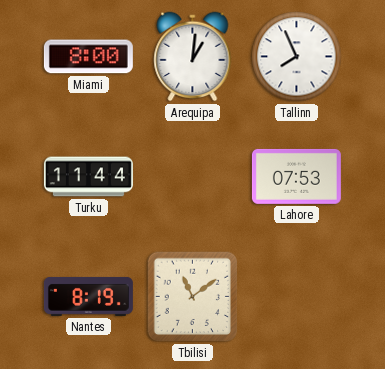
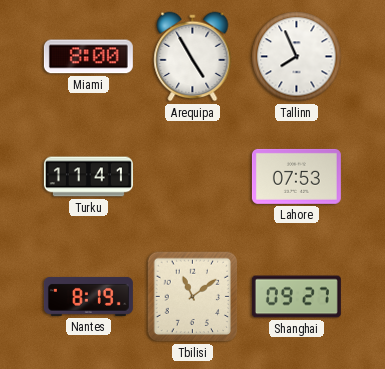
Arequipa: 1:01 -> 4:55
Turku: 11:44 -> 11:41
Shanghai: none -> 09:27
